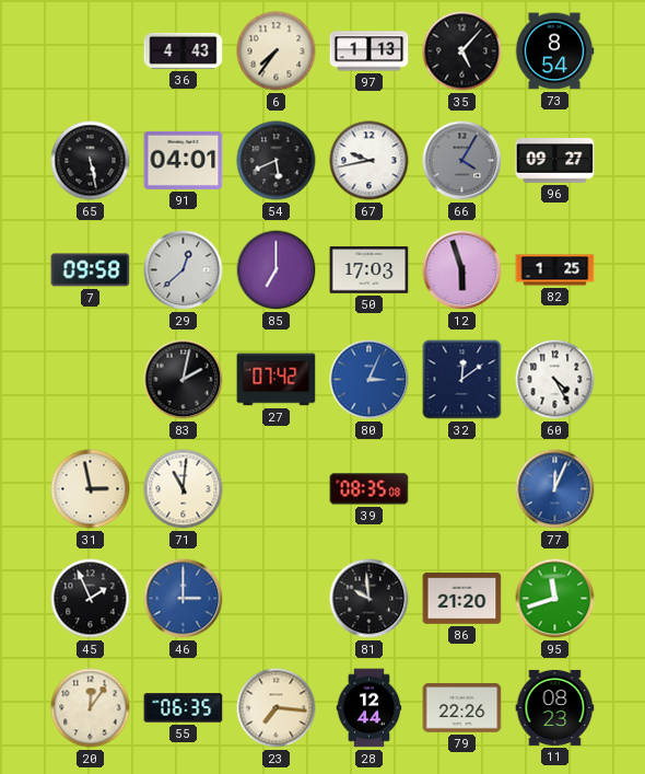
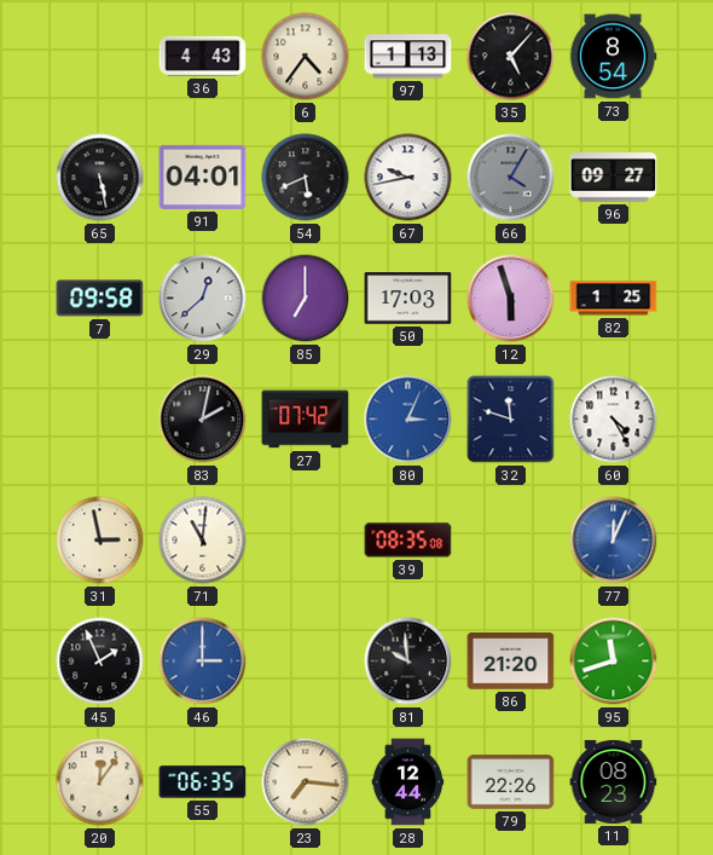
6: 7:36 -> 4:36
32: 12:09 -> 11:48
